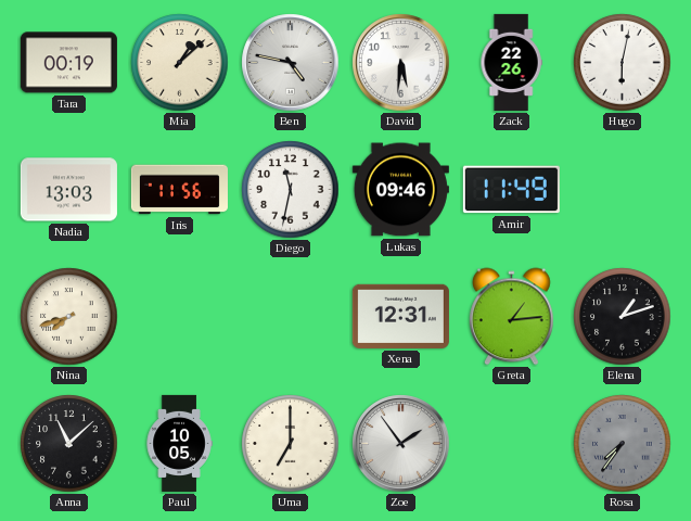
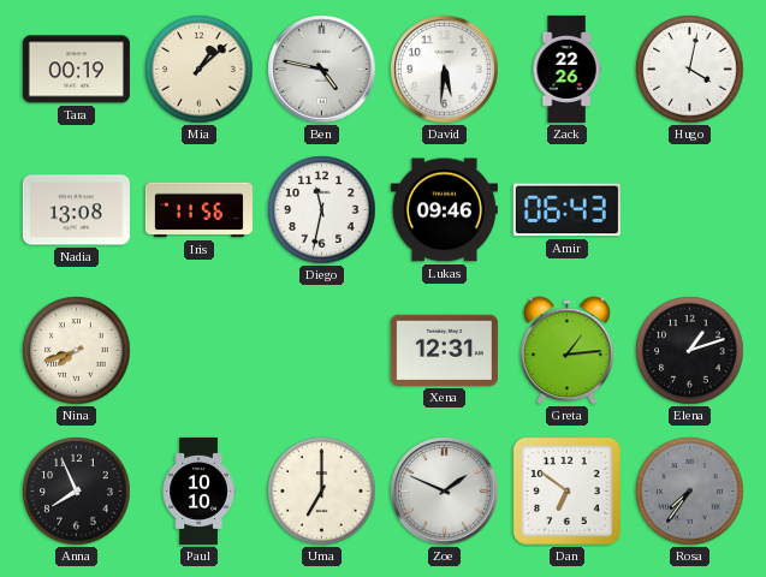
Hugo: 6:02 -> 4:02
Nadia: 13:03 -> 13:08
Amir: 11:49 -> 06:43
Anna: 11:08 -> 7:56
Paul: 10:05 -> 10:10
Zoe: 1:54 -> 1:49
Dan: none -> 6:51
